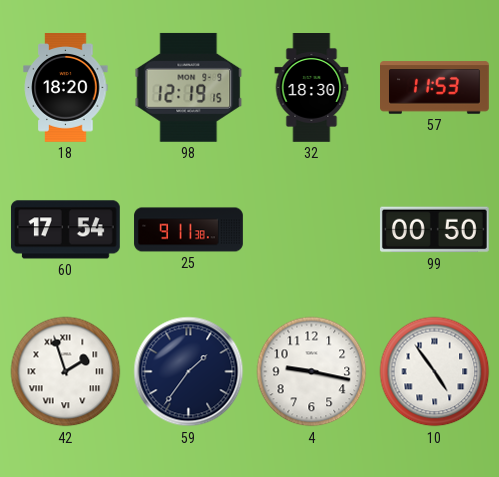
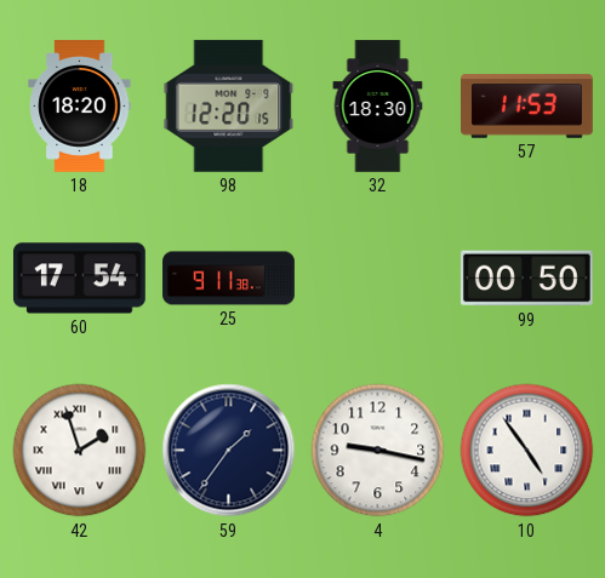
98: 12:19 -> 12:20
